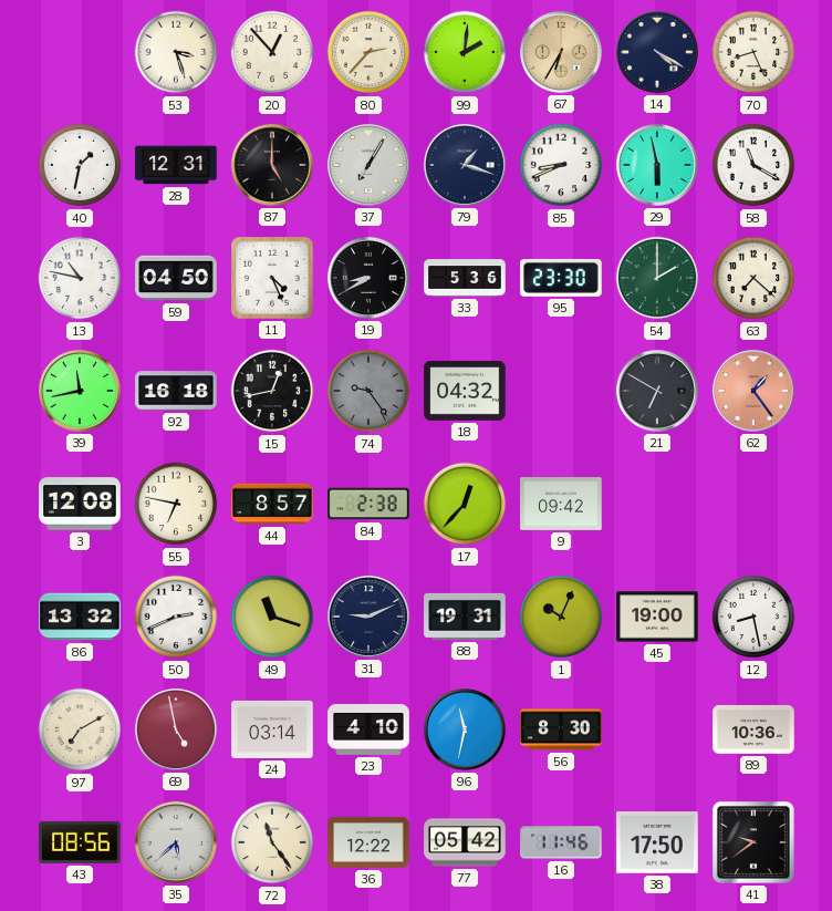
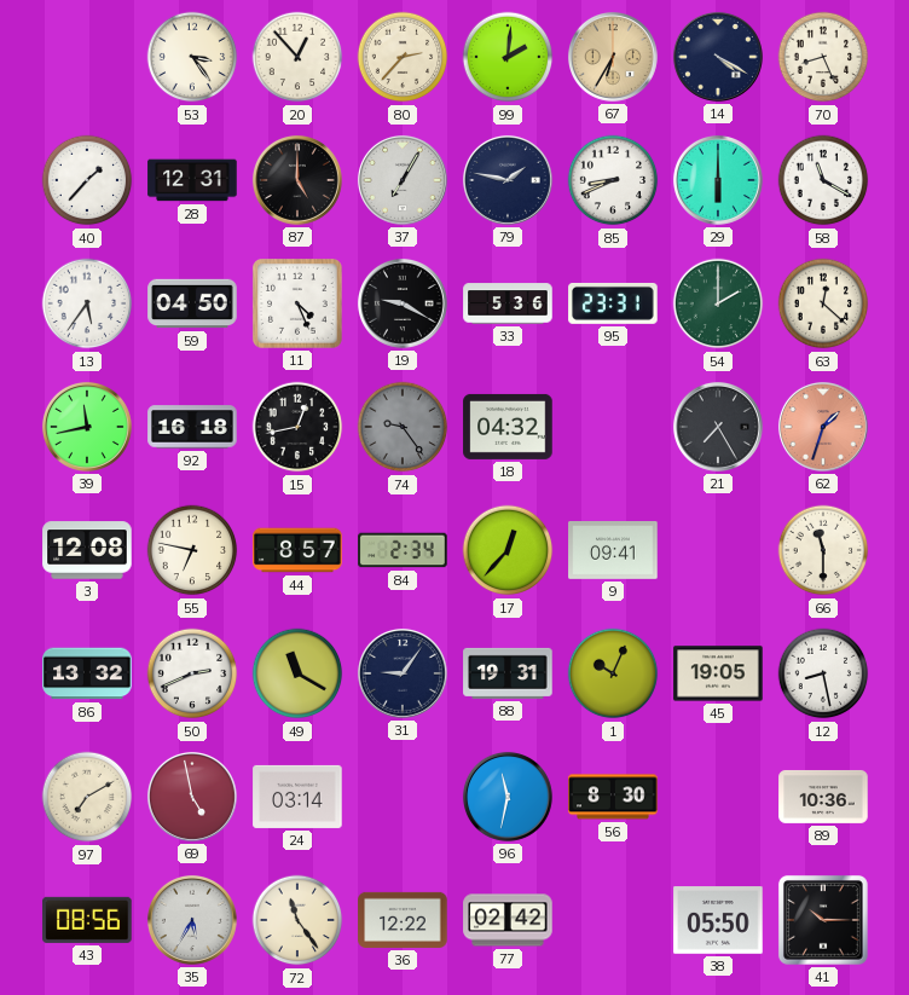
53: 3:27 -> 3:24
40: 1:32 -> 1:37
79: 1:18 -> 1:47
29: 5:58 -> 6:00
13: 10:47 -> 5:36
19: 8:40 -> 9:20
95: 23:30 -> 23:31
63: 7:22 -> 12:22
21: 6:50 -> 7:25
62: 1:24 -> 1:33
84: 2:38 -> 2:34
9: 09:42 -> 09:41
66: none -> 11:30
49: 11:18 -> 11:20
31: 9:11 -> 9:06
45: 19:00 -> 19:05
23: 4:10 -> none
35: 5:38 -> 5:35
77: 05:42 -> 02:42
16: 11:46 -> none
38: 17:50 -> 05:50
41: 9:39 -> 10:15
